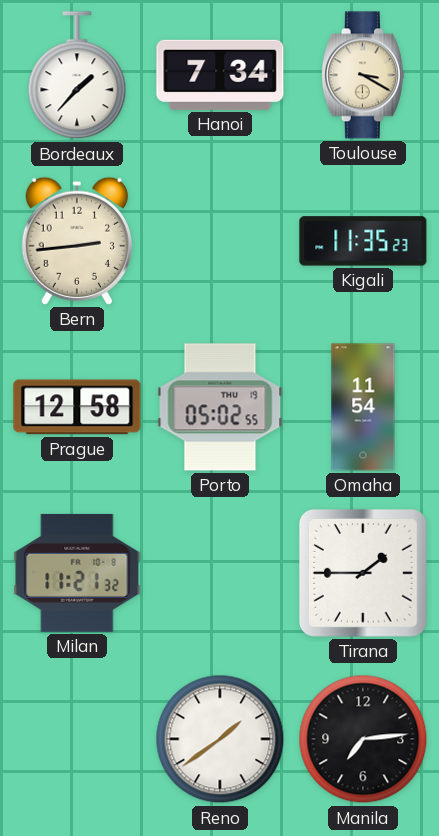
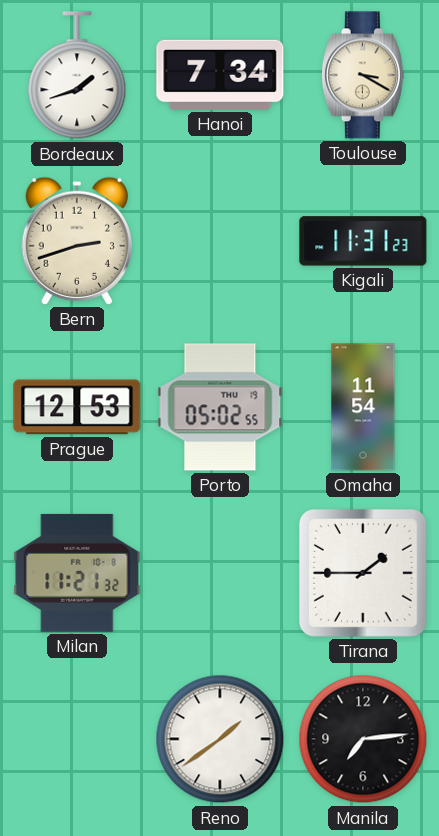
Bordeaux: 1:37 -> 1:42
Bern: 2:44 -> 2:42
Kigali: 11:35 -> 11:31
Prague: 12:58 -> 12:53
